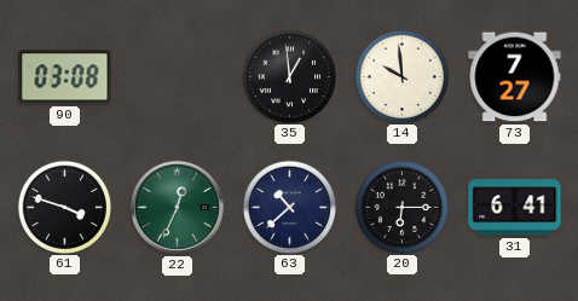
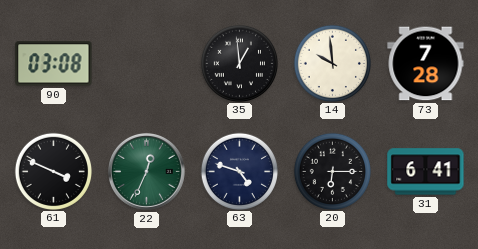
73: 7:27 -> 7:28
61: 3:48 -> 3:49
63: 10:38 -> 4:48
